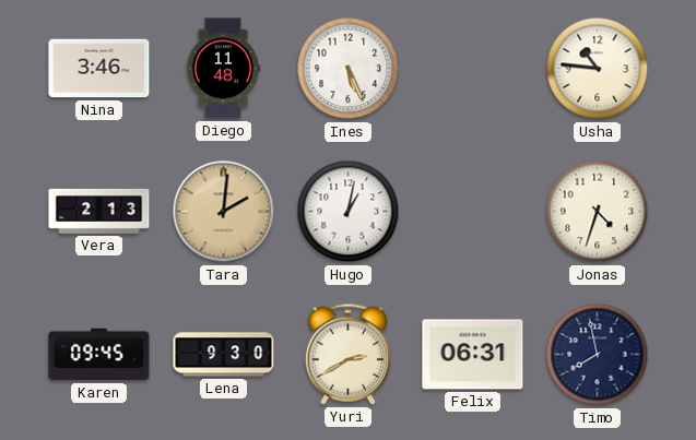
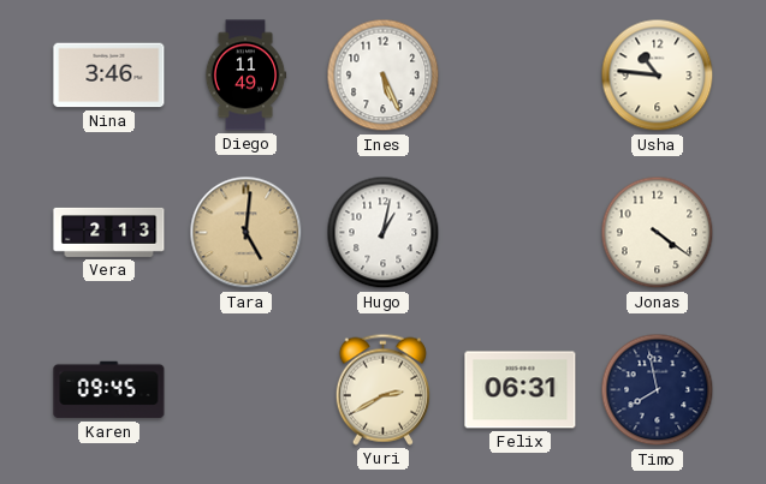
Diego: 11:48 -> 11:49
Tara: 2:01 -> 5:01
Jonas: 4:33 -> 4:21
Lena: 9:30 -> none
